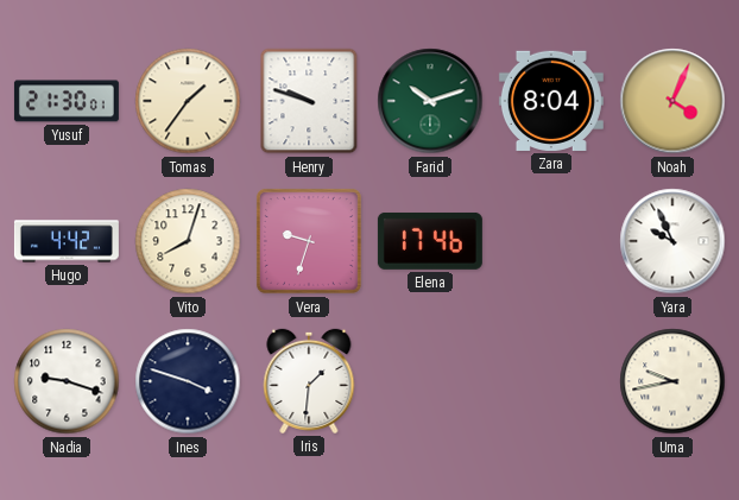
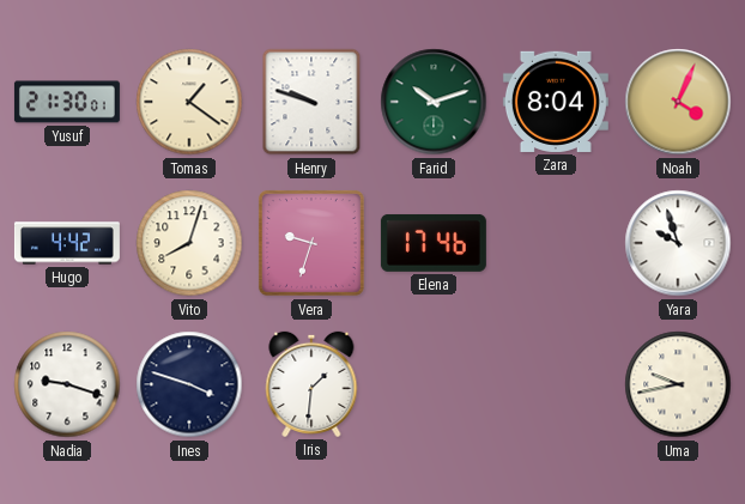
Tomas: 1:36 -> 1:21
Yara: 9:56 -> 9:57
